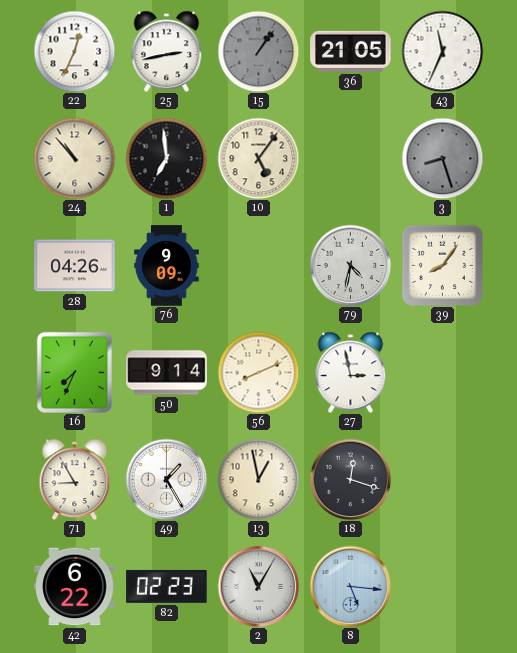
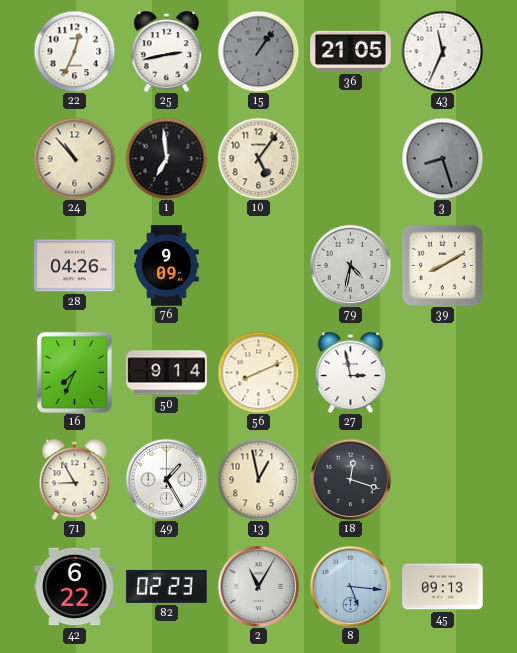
39: 8:06 -> 8:10
45: none -> 09:13
